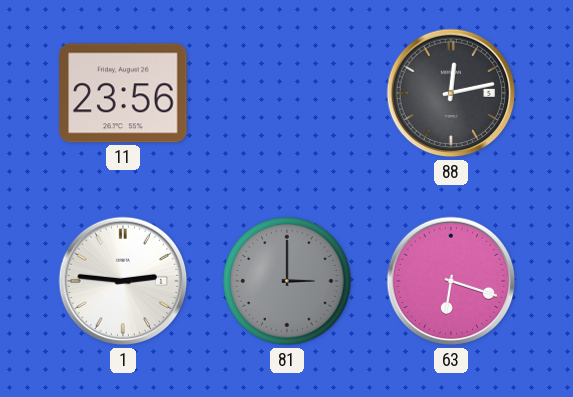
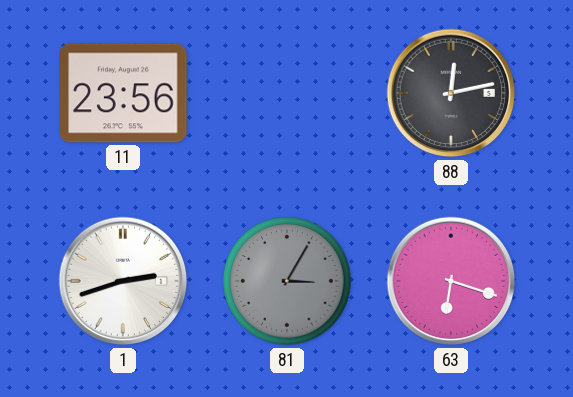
1: 2:46 -> 2:42
81: 3:00 -> 3:05
